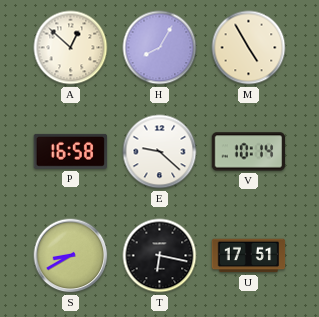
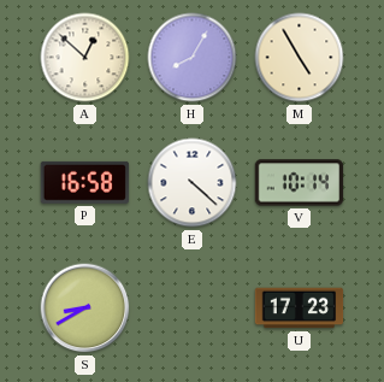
E: 9:22 -> 4:22
T: 6:17 -> none
U: 17:51 -> 17:23
